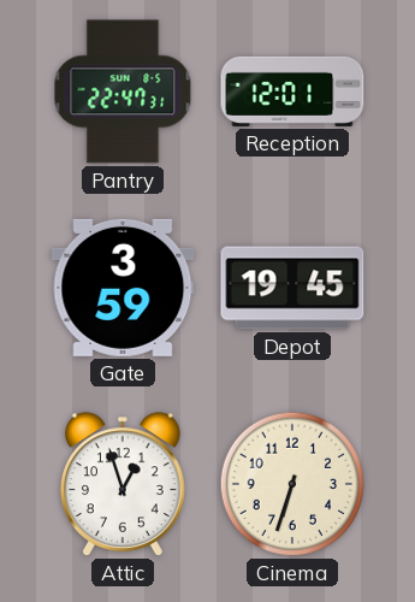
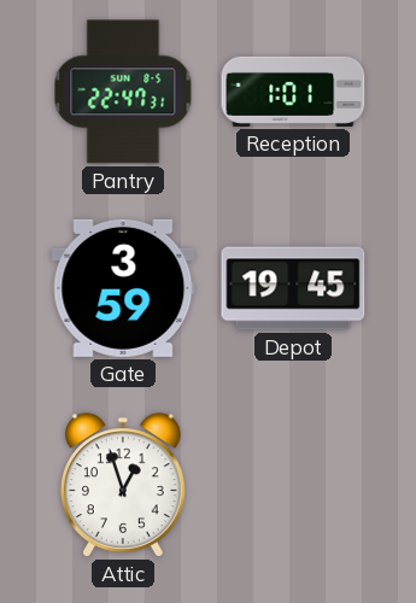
Reception: 12:01 -> 1:01
Cinema: 6:33 -> none
